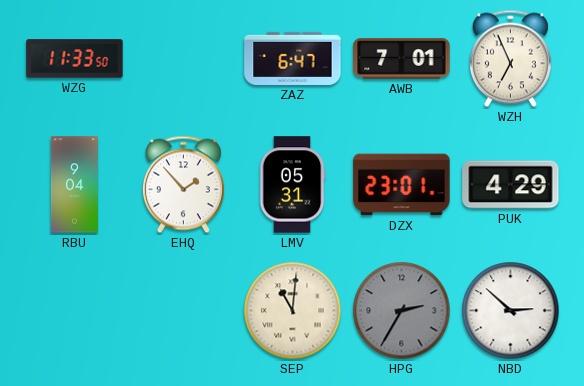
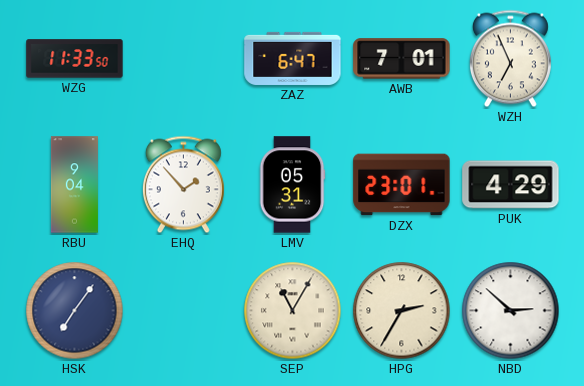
HSK: none -> 7:06
SEP: 11:01 -> 11:05
HPG dial: grey -> cream
